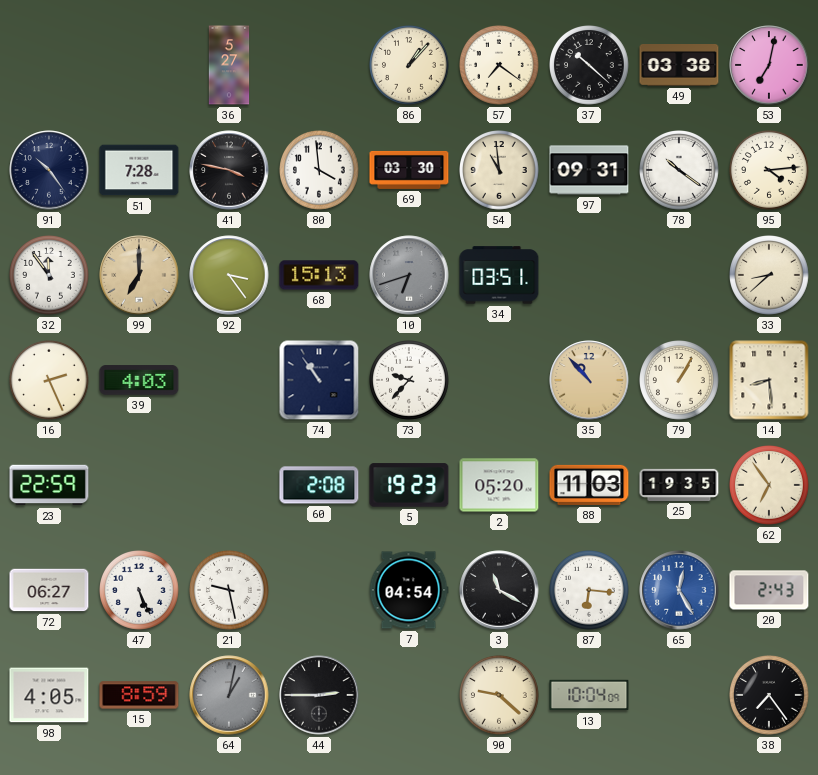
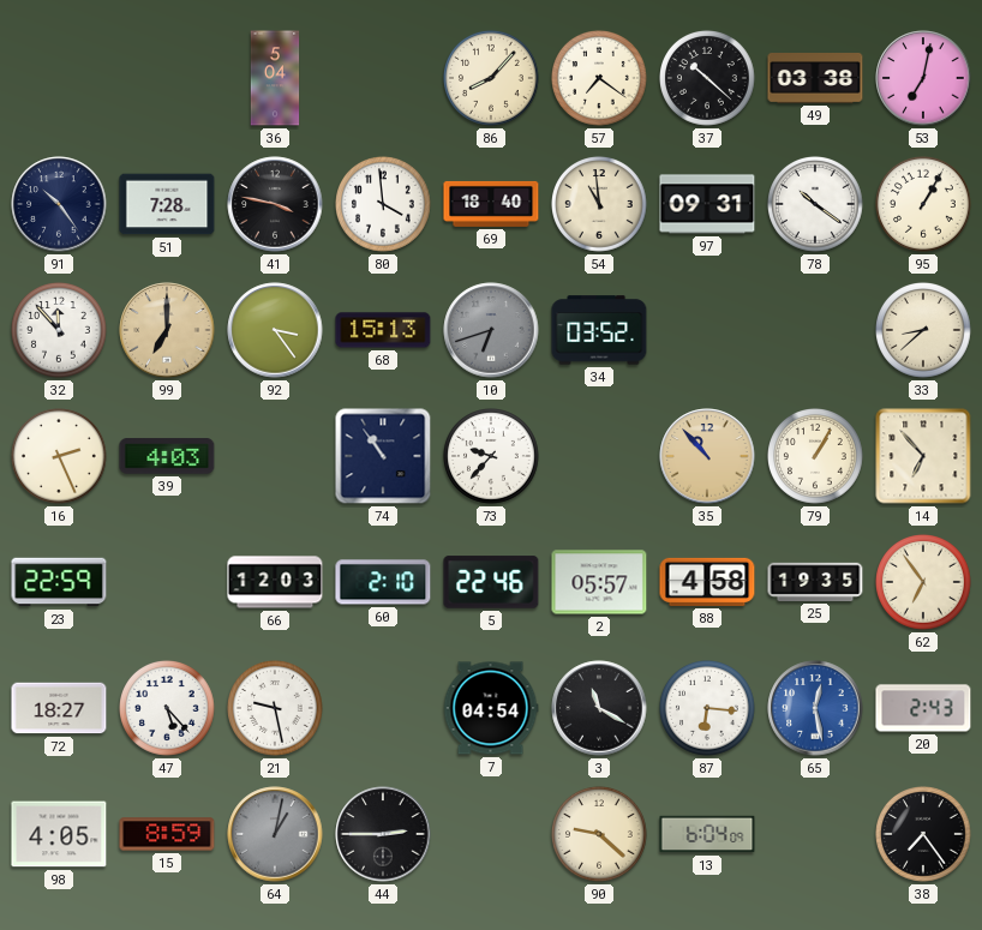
36: 5:27 -> 5:04
86: 1:07 -> 8:07
69: 03:30 -> 18:40
95: 4:14 -> 1:05
32: 11:54 -> 11:53
34: 03:51 -> 03:52
14: 8:29 -> 6:53
66: none -> 12:03
60: 2:08 -> 2:10
5: 19:23 -> 22:46
2: 05:20 -> 05:57
88: 11:03 -> 4:58
72: 06:27 -> 18:27
47: 5:26 -> 5:23
65: 12:25 -> 12:28
13: 10:04 -> 6:04
